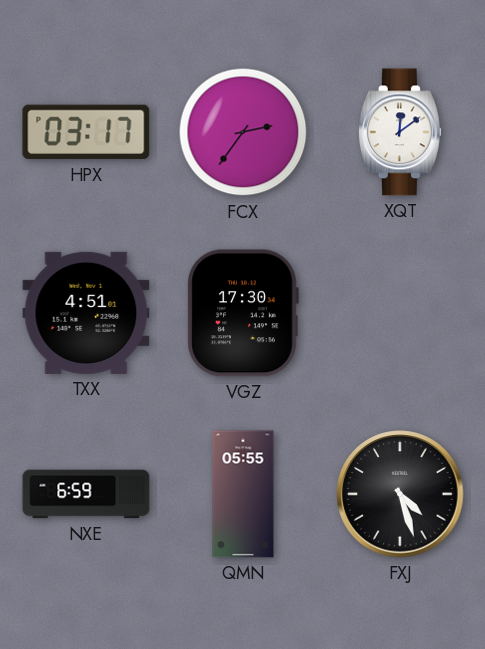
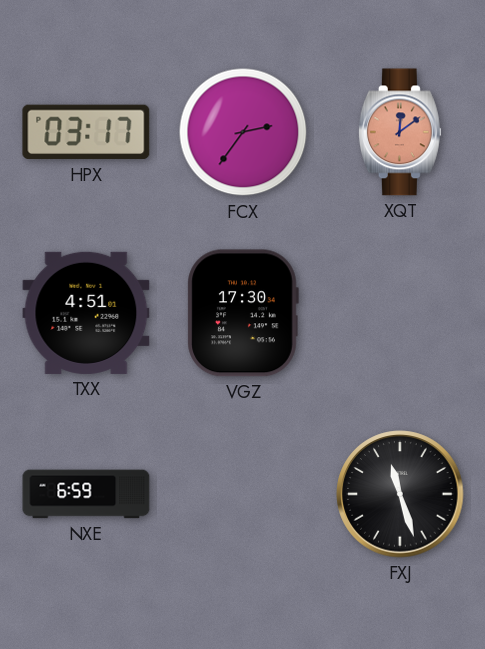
XQT dial: white -> salmon
QMN: 05:55 -> none
FXJ: 4:27 -> 11:27
